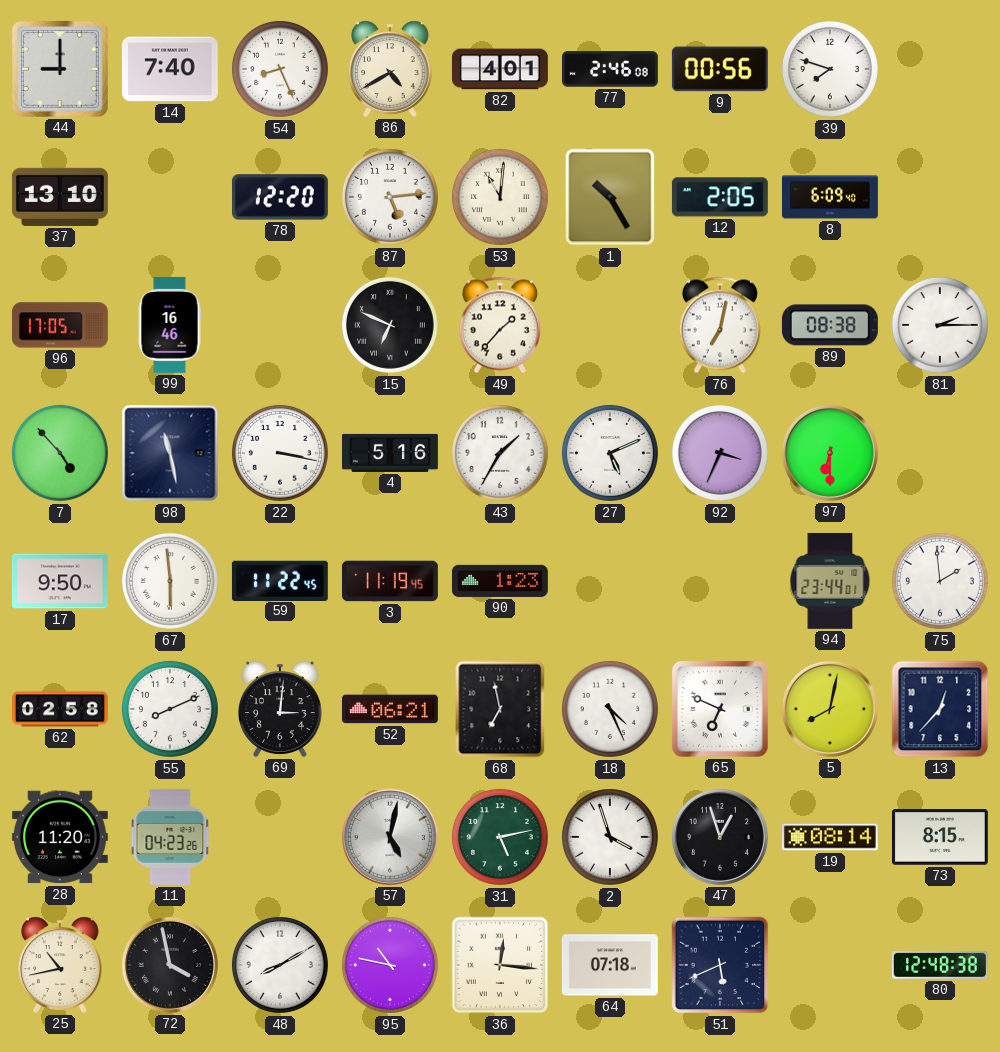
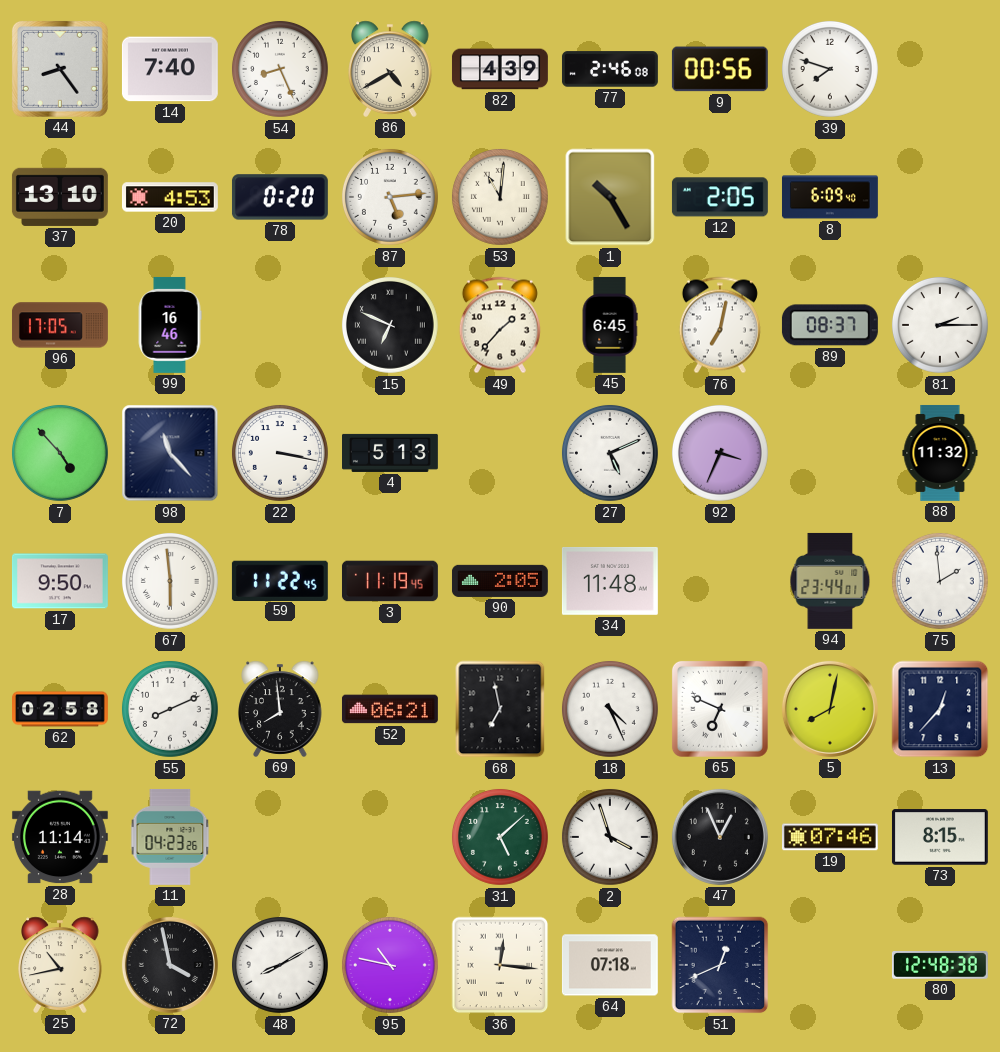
44: 9:00 -> 8:24
82: 4:01 -> 4:39
20: none -> 4:53
78: 12:20 -> 0:20
45: none -> 6:45
89: 08:38 -> 08:37
98: 11:28 -> 11:23
4: 5:16 -> 5:13
43: 1:35 -> none
97: 6:30 -> none
88: none -> 11:32
90: 1:23 -> 2:05
34: none -> 11:48
69: 3:01 -> 7:59
28: 11:20 -> 11:14
57: 5:02 -> none
31: 5:13 -> 5:08
47: 12:57 -> 12:56
19: 08:14 -> 07:46
51: 5:41 -> 12:41
